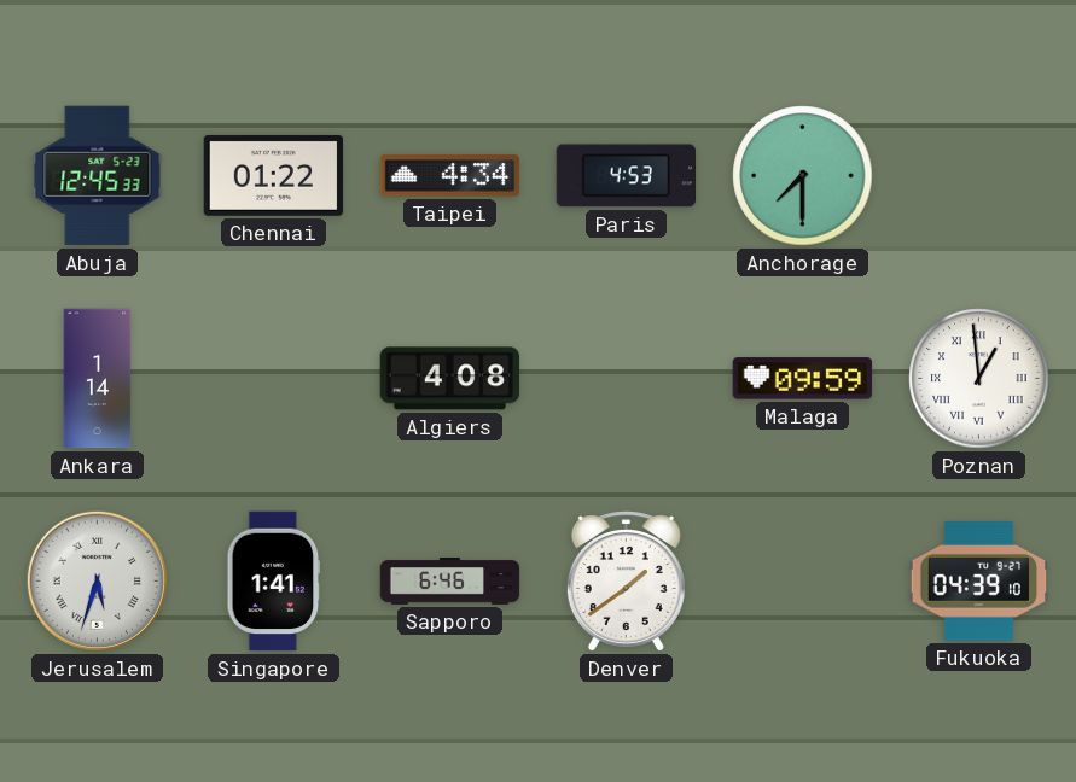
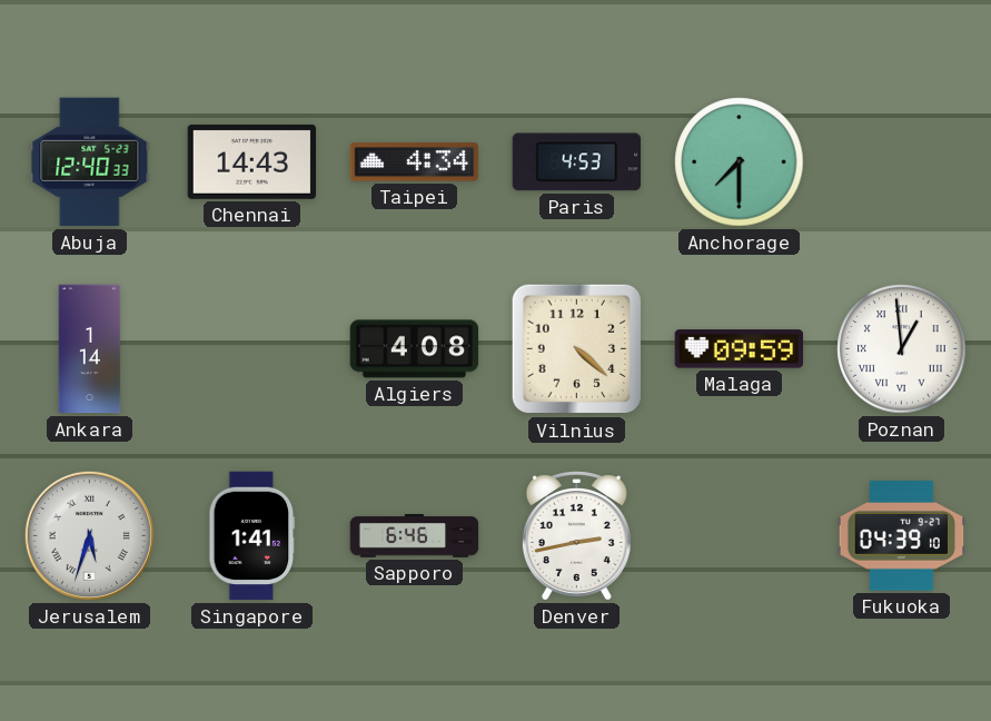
Abuja: 12:45 -> 12:40
Chennai: 01:22 -> 14:43
Vilnius: none -> 4:22
Denver: 1:39 -> 2:43
